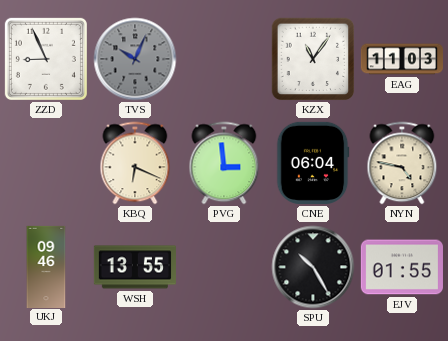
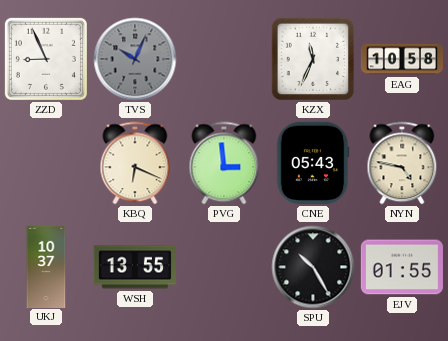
KZX: 11:06 -> 11:34
EAG: 11:03 -> 10:58
CNE: 06:04 -> 05:43
UKJ: 09:46 -> 10:37
